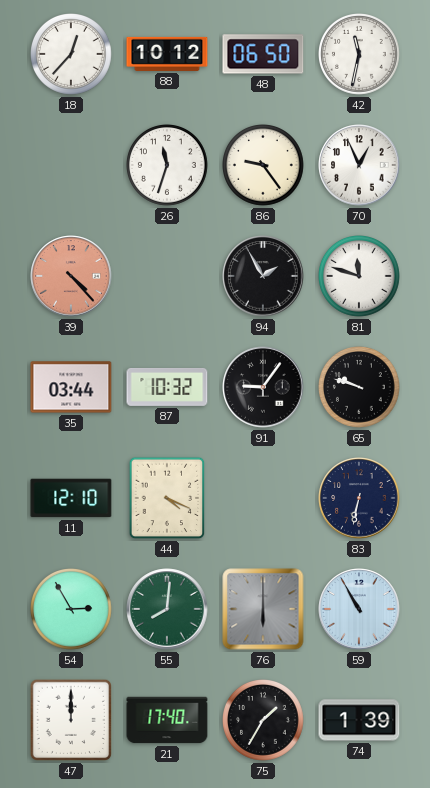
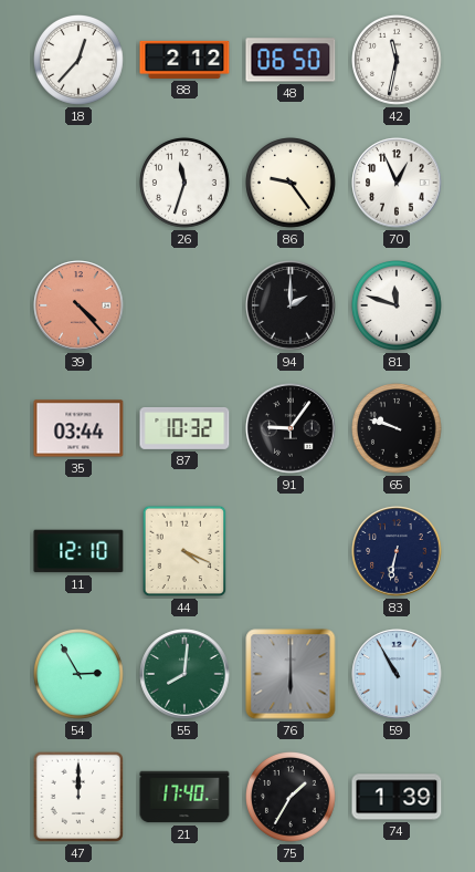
88: 10:12 -> 2:12
94: 1:55 -> 2:00
